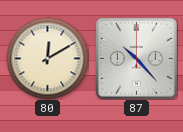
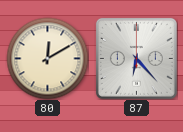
87: 10:23 -> 6:23
